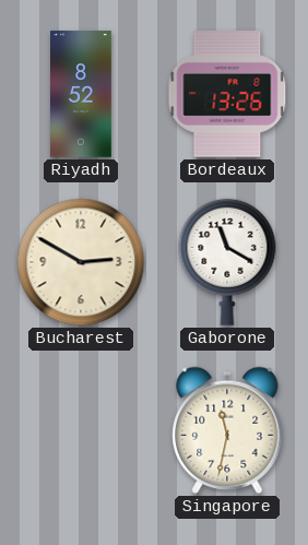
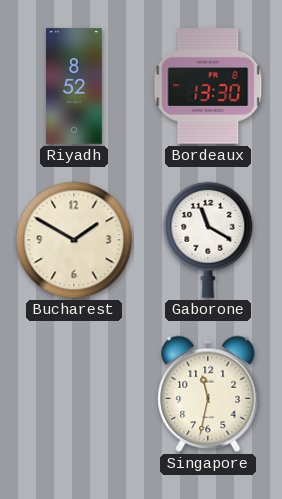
Bordeaux: 13:26 -> 13:30
Bucharest: 2:50 -> 1:50
